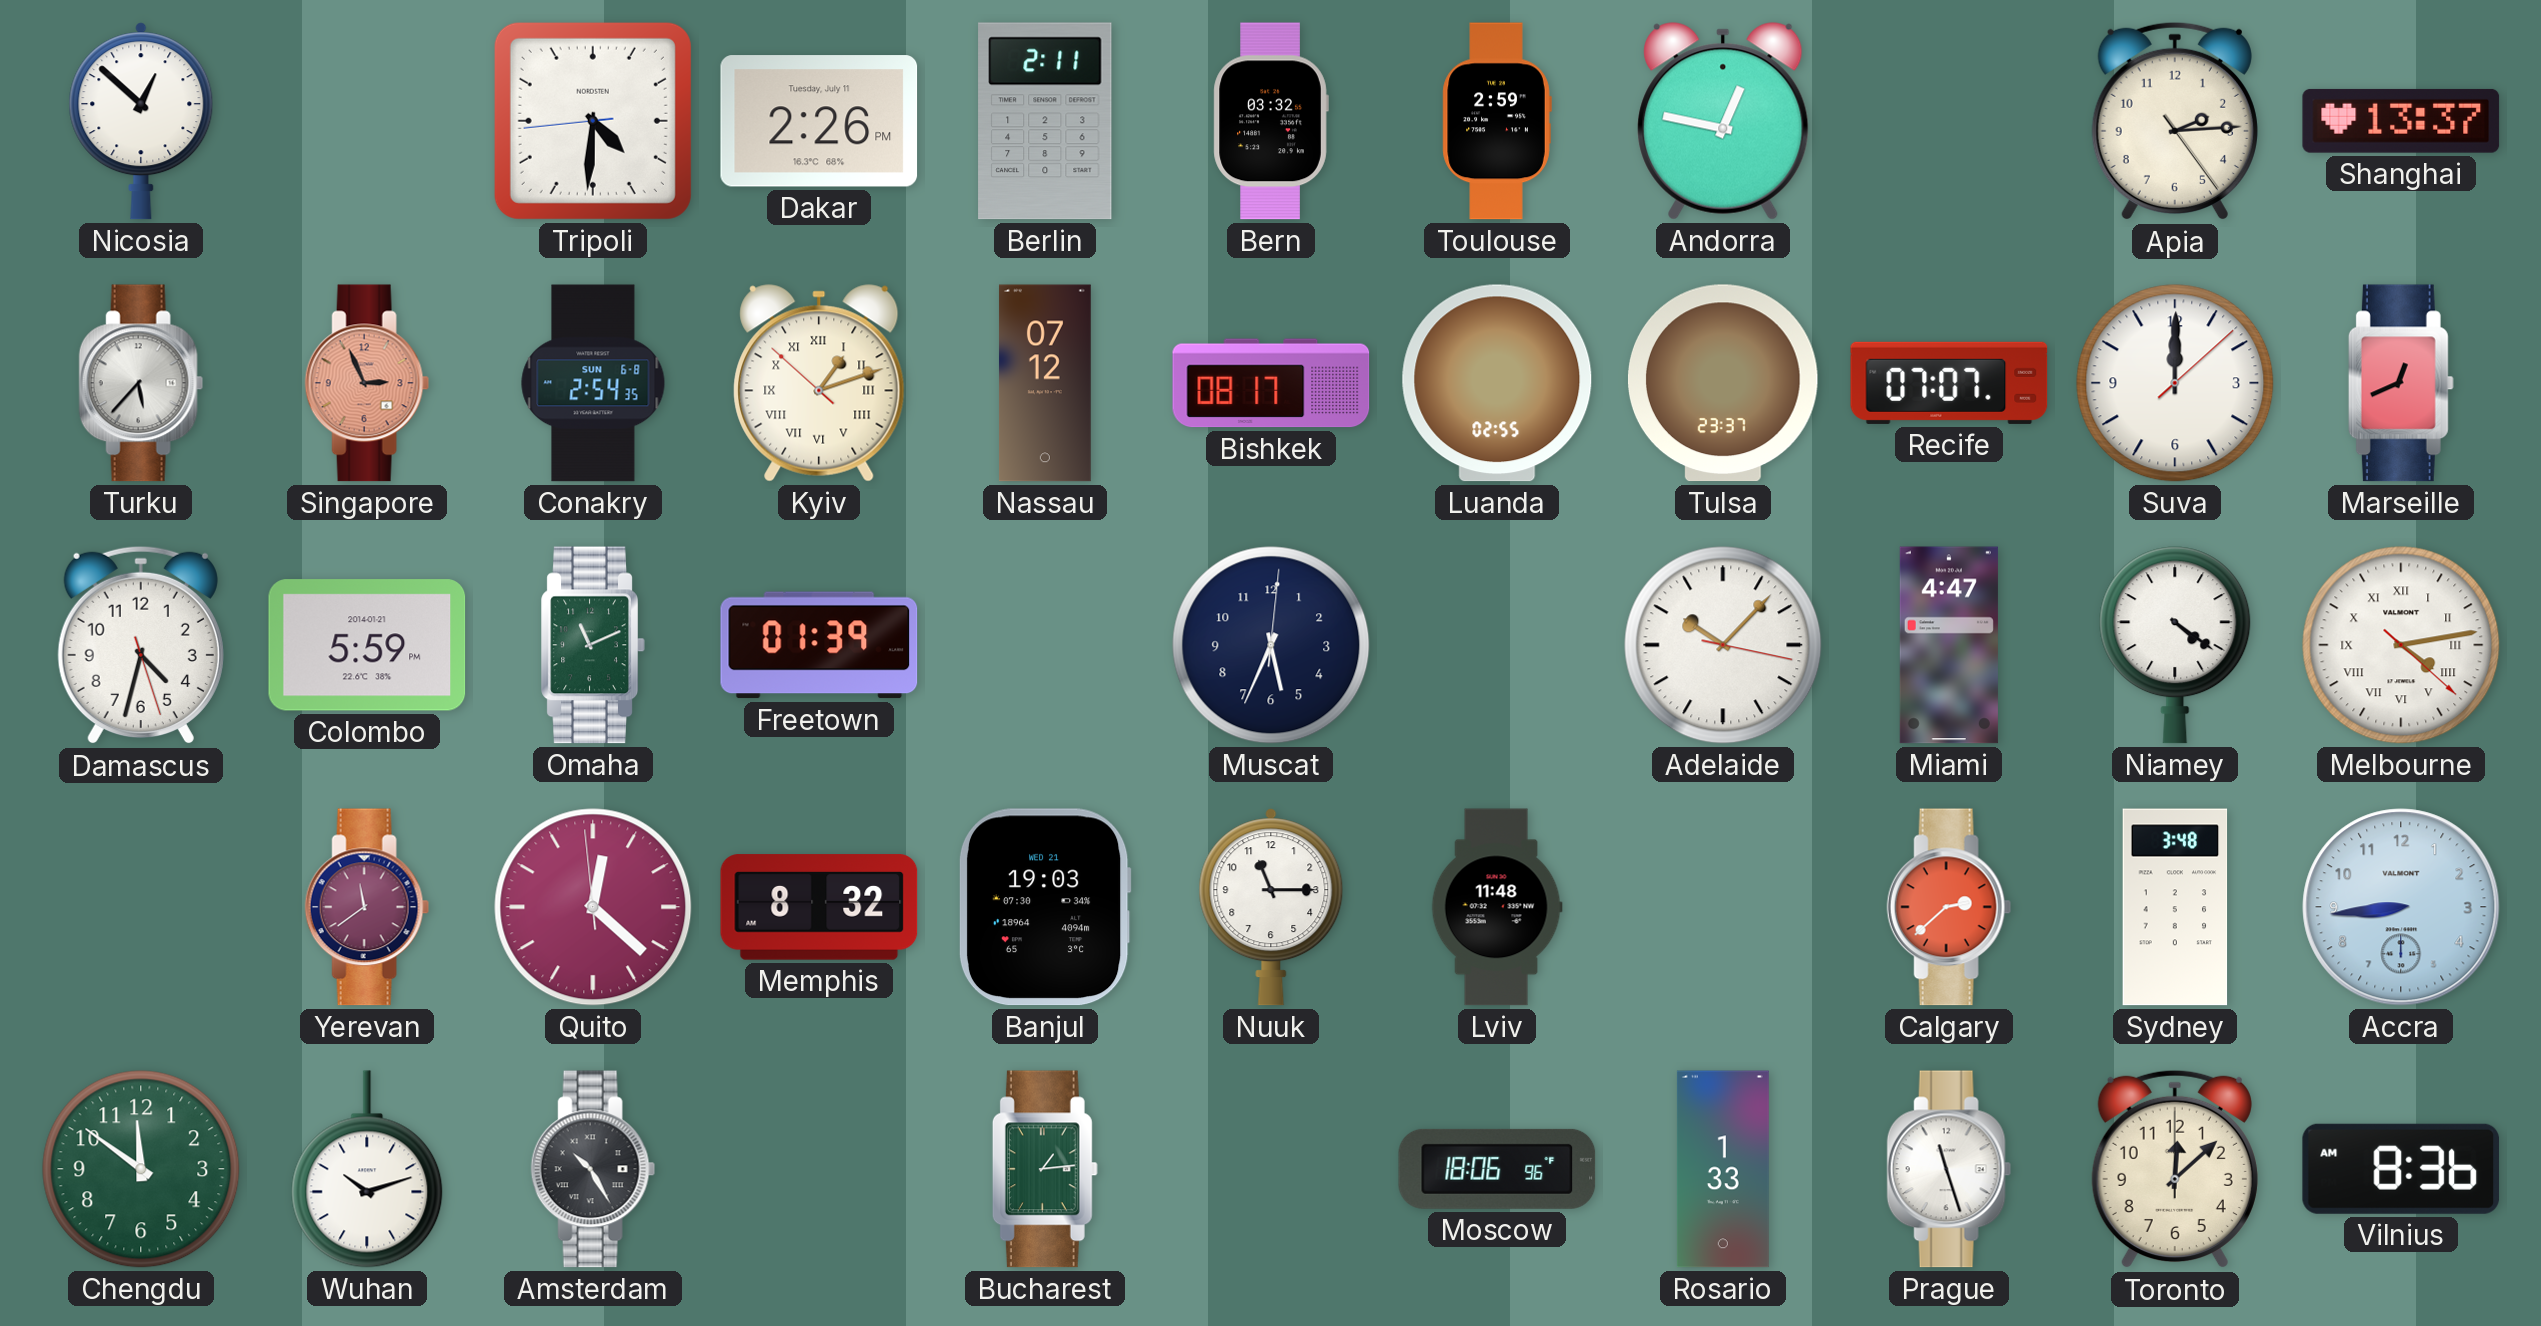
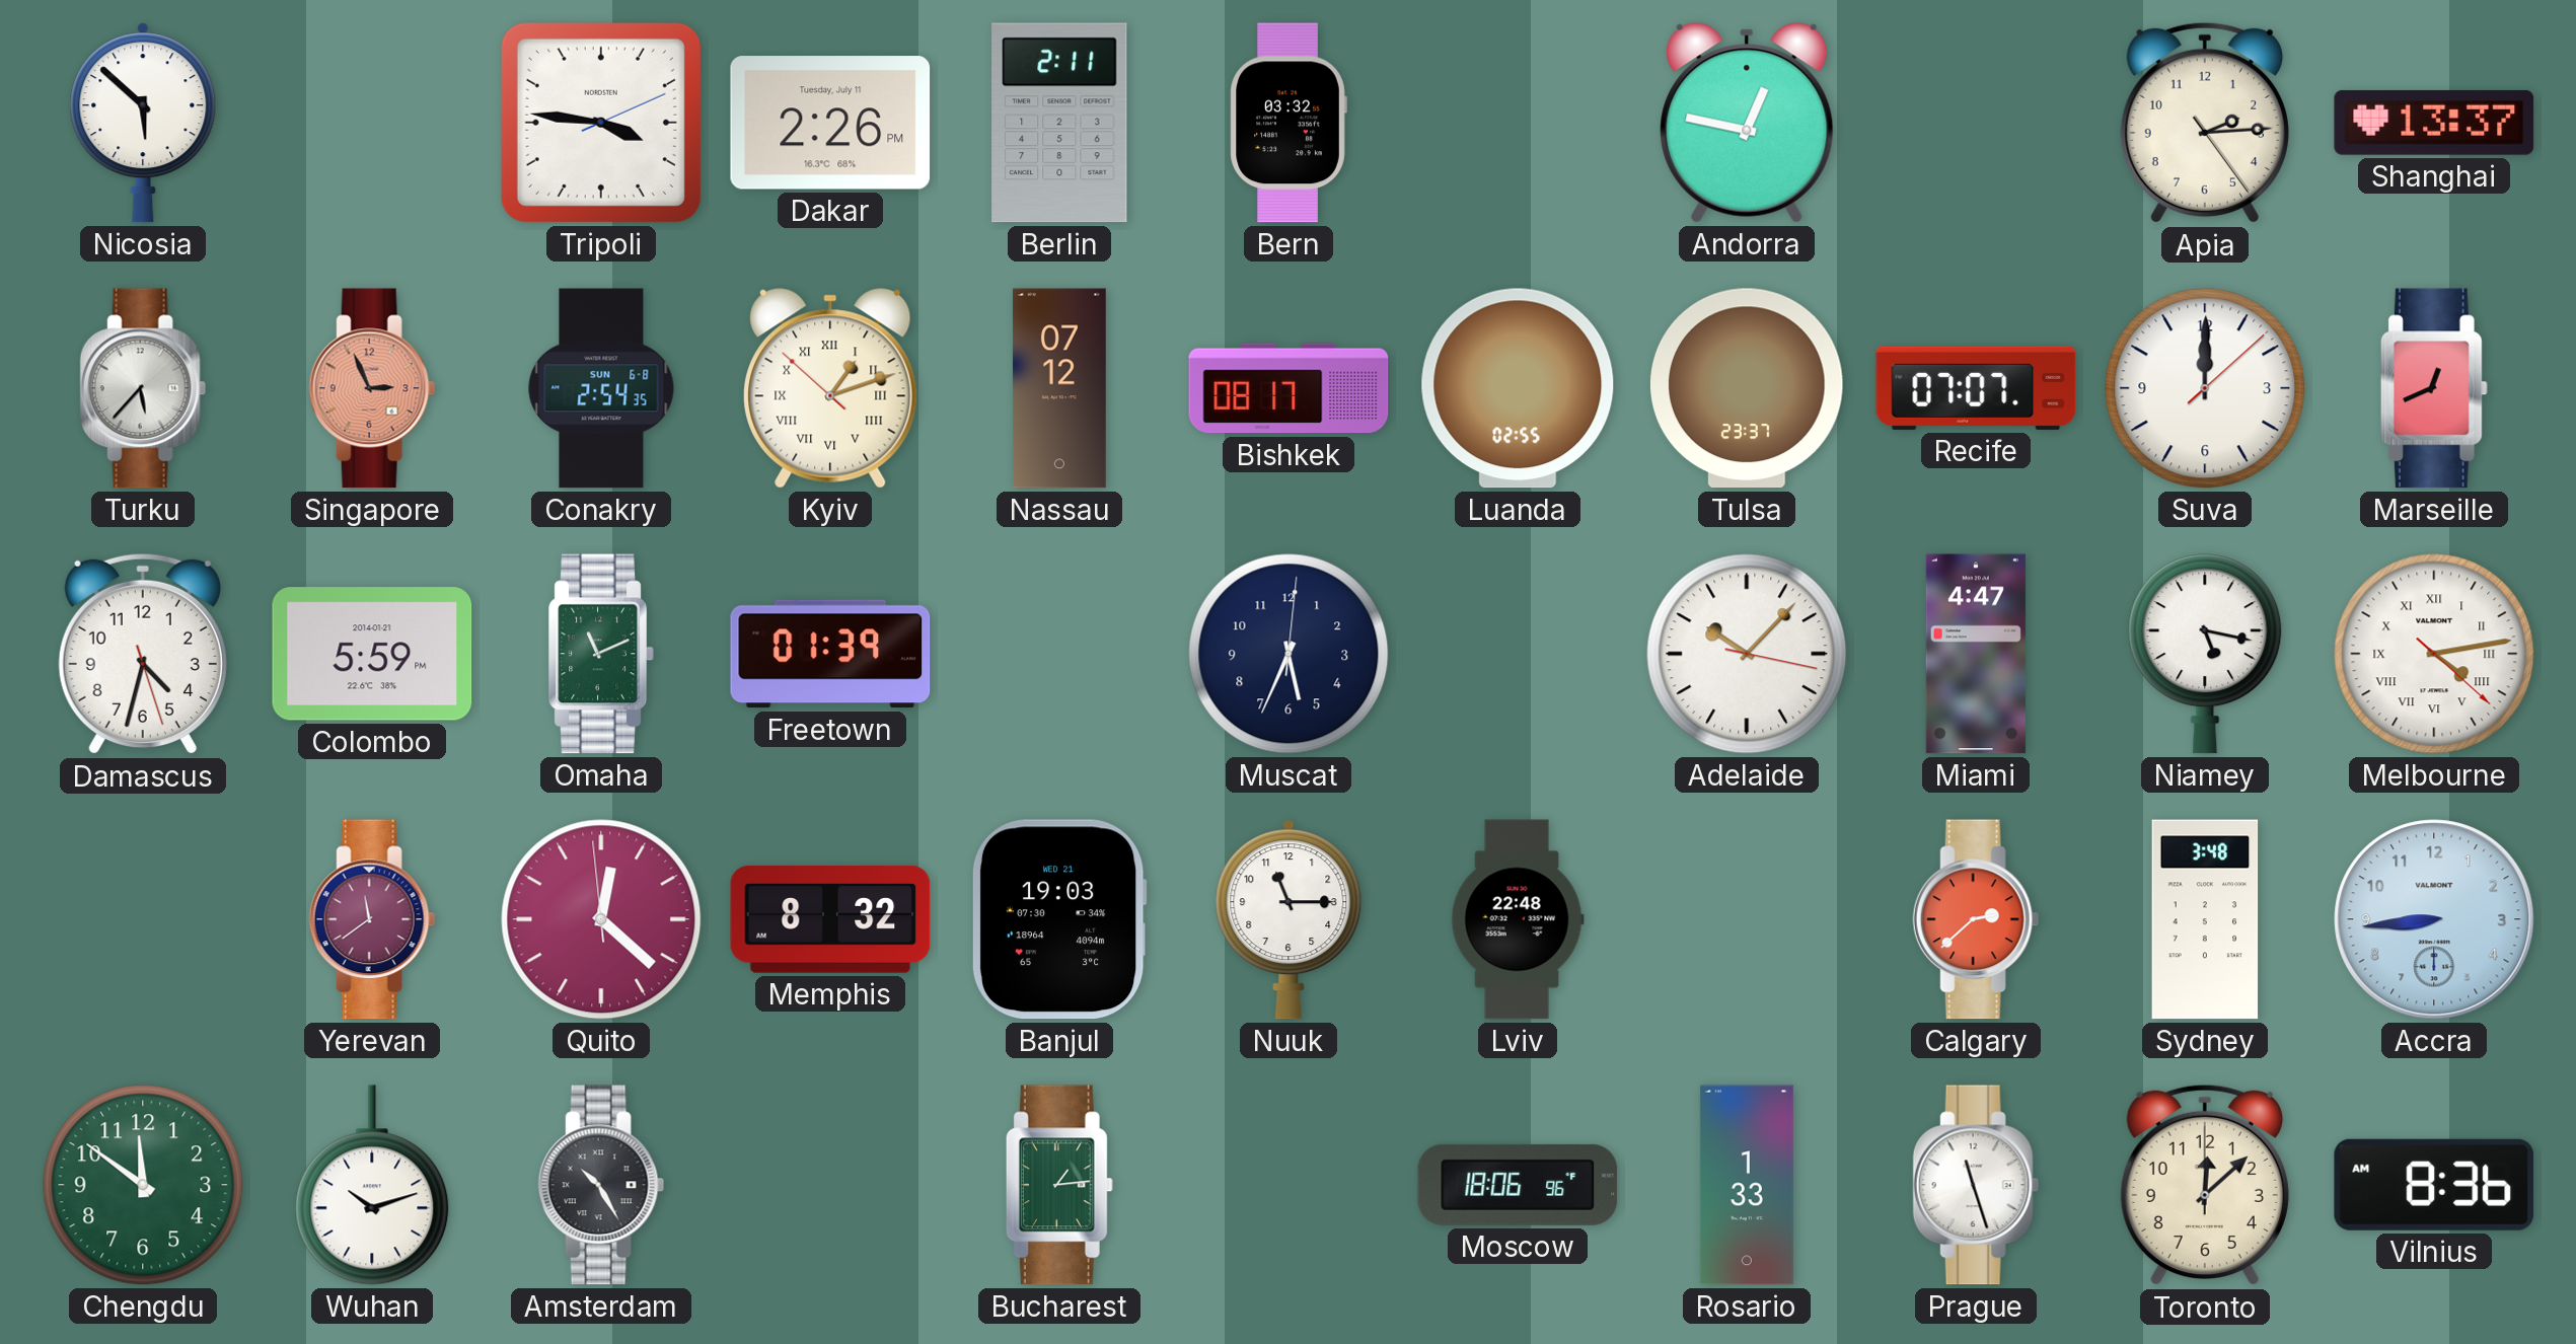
Nicosia: 12:52 -> 5:52
Tripoli: 4:30 -> 3:46
Toulouse: 2:59 -> none
Niamey: 4:21 -> 5:17
Lviv: 11:48 -> 22:48
